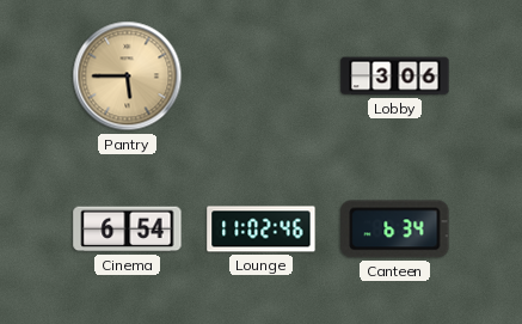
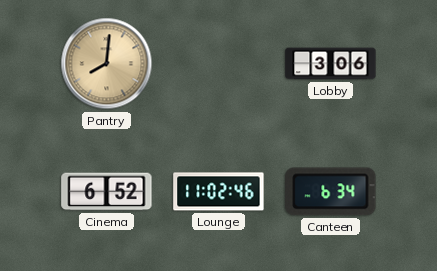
Pantry: 5:45 -> 8:01
Cinema: 6:54 -> 6:52
